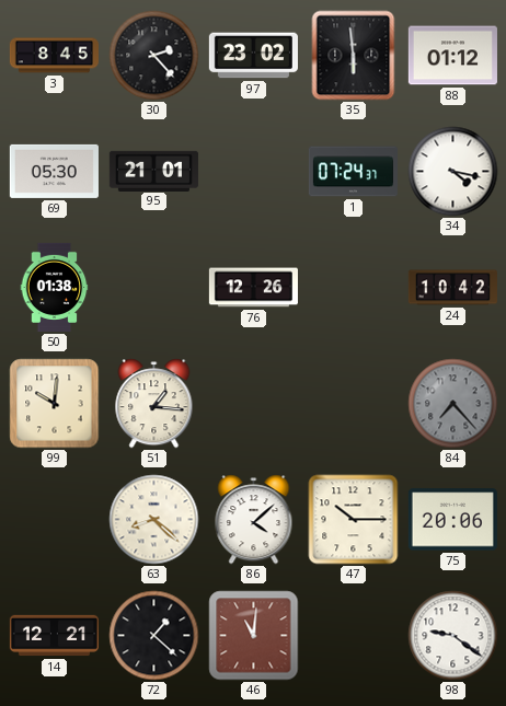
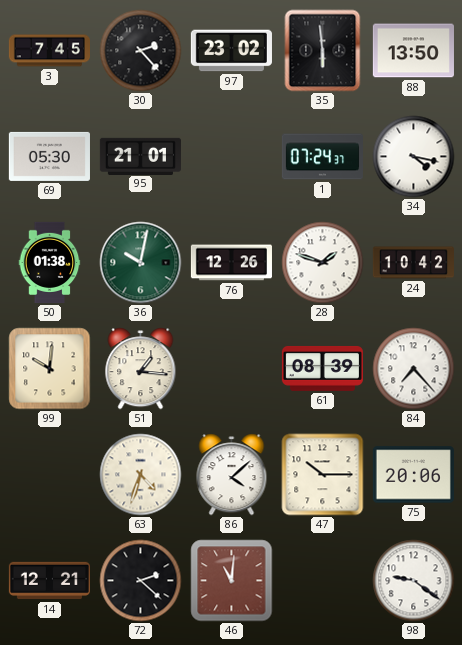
3: 8:45 -> 7:45
88: 01:12 -> 13:50
36: none -> 10:02
28: none -> 1:48
61: none -> 08:39
84 dial: grey -> white
63: 8:22 -> 4:33
72: 1:22 -> 2:22
